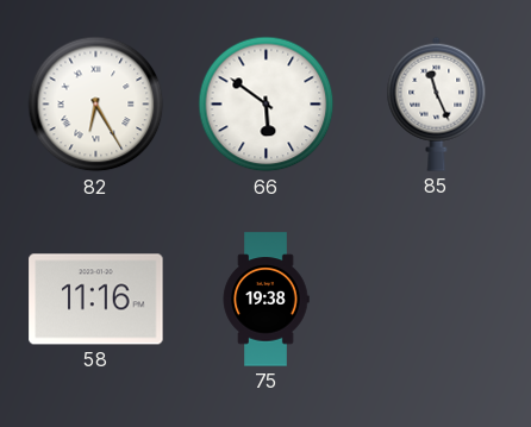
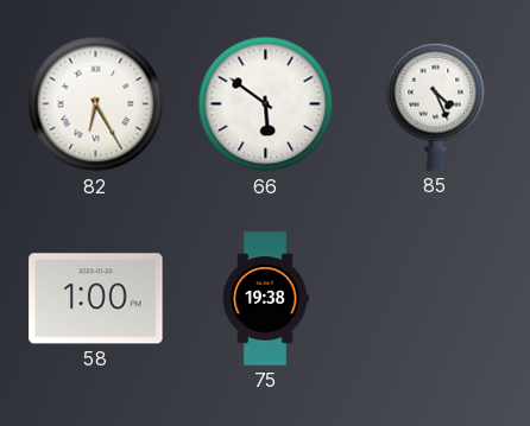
85: 11:26 -> 4:26
58: 11:16 -> 1:00
